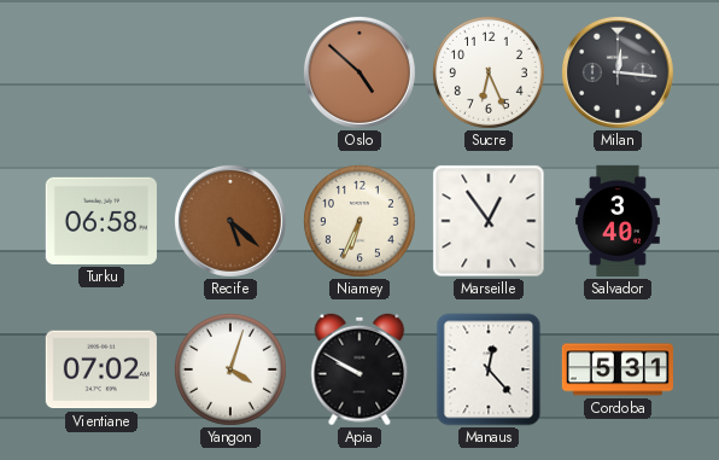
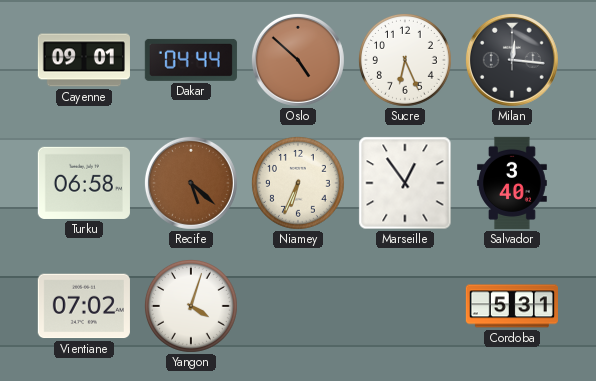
Cayenne: none -> 09:01
Dakar: none -> 04:44
Apia: 9:50 -> none
Manaus: 12:23 -> none
